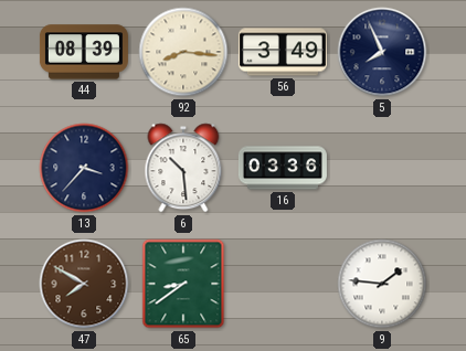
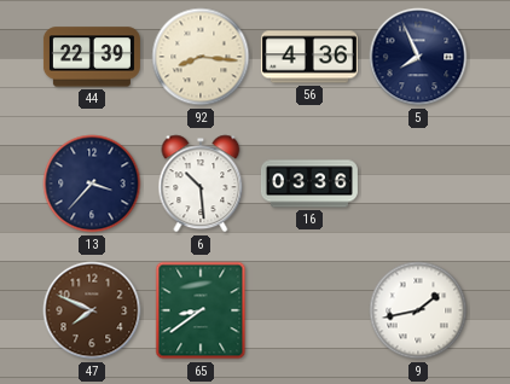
44: 08:39 -> 22:39
56: 3:49 -> 4:36
47: 7:50 -> 7:49
9: 1:46 -> 1:43
